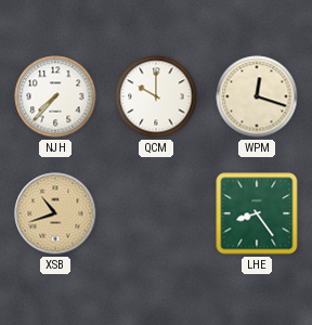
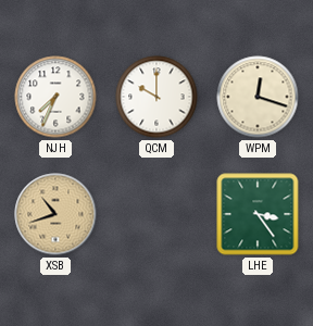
NJH: 7:37 -> 7:34
LHE: 8:24 -> 3:24
